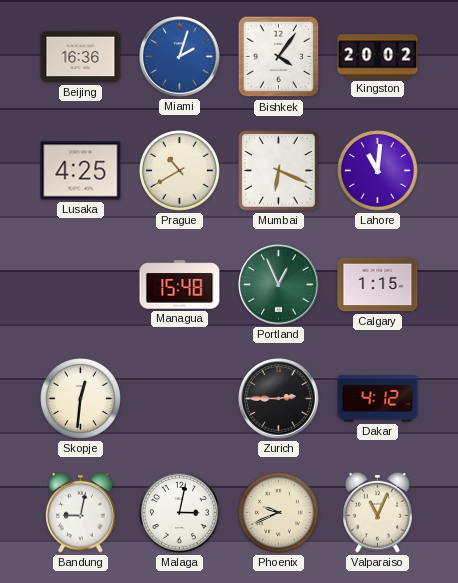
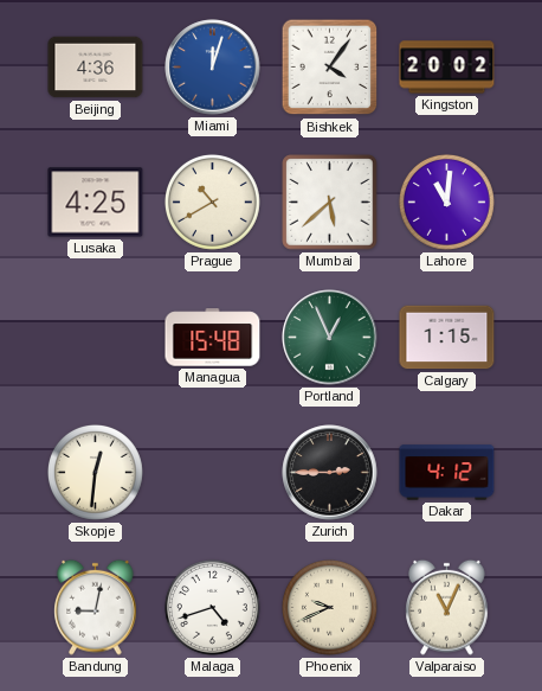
Beijing: 16:36 -> 4:36
Miami: 2:03 -> 12:03
Mumbai: 6:19 -> 5:38
Malaga: 3:02 -> 4:42
